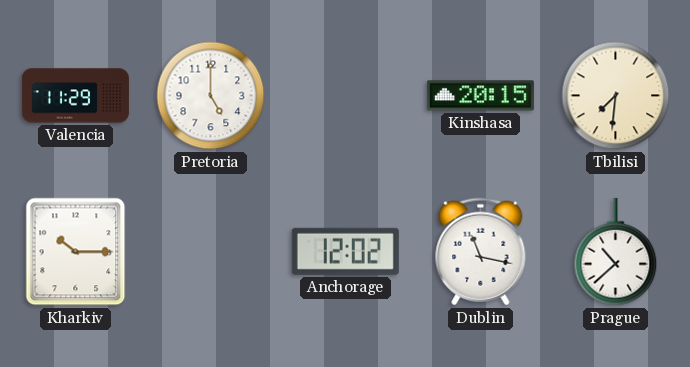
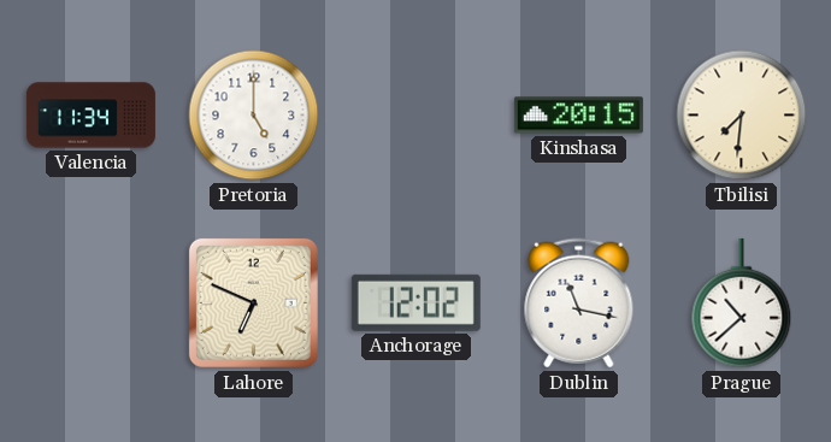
Valencia: 11:29 -> 11:34
Kharkiv: 10:15 -> none
Lahore: none -> 6:49
